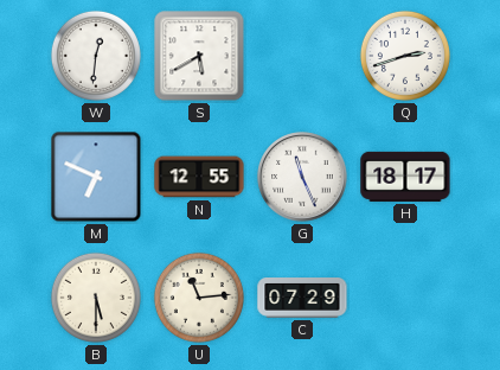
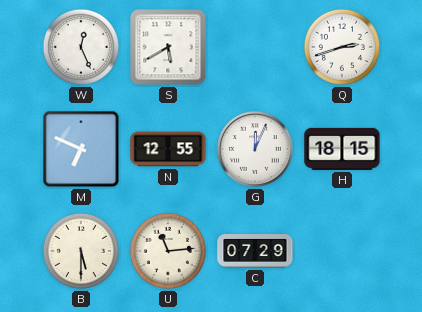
W: 12:31 -> 12:26
G: 11:26 -> 12:04
H: 18:17 -> 18:15
